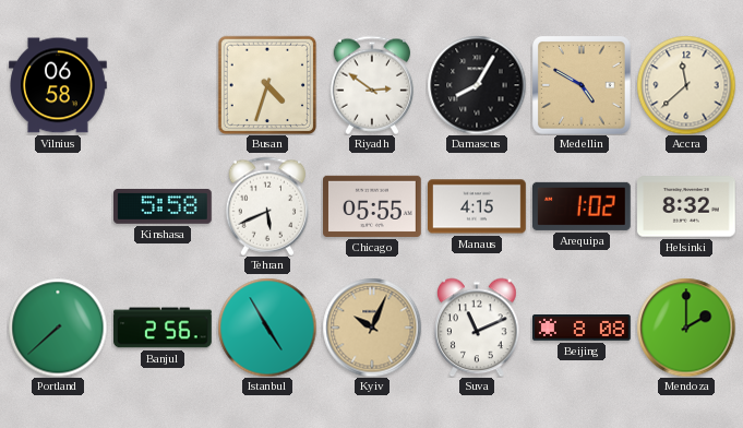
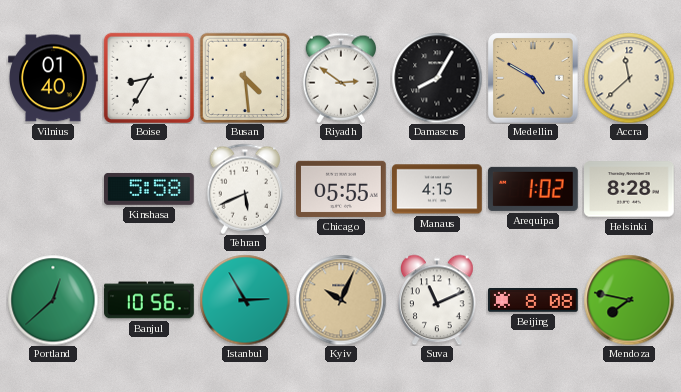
Vilnius: 06:58 -> 01:40
Boise: none -> 8:35
Busan: 4:33 -> 4:29
Helsinki: 8:32 -> 8:28
Portland: 7:38 -> 12:38
Banjul: 2:56 -> 10:56
Istanbul: 4:55 -> 2:55
Mendoza: 2:00 -> 7:47
